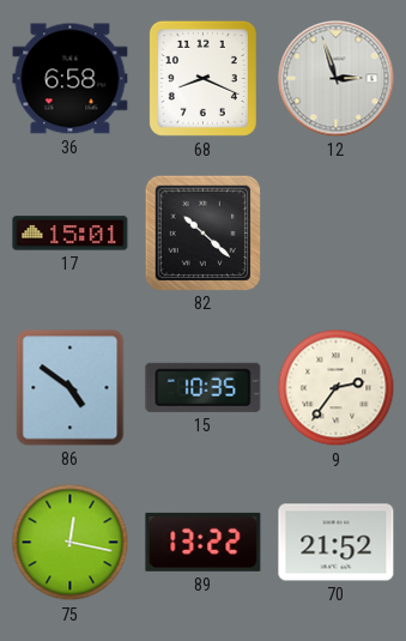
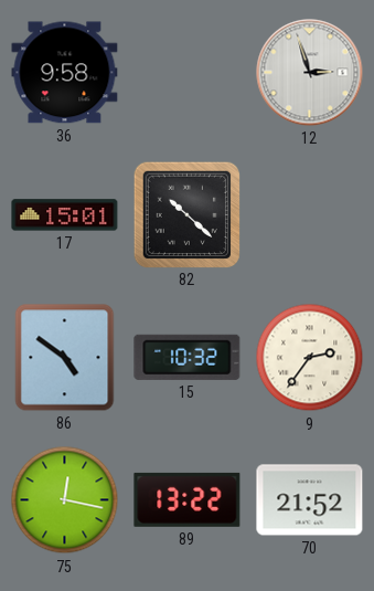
36: 6:58 -> 9:58
68: 8:19 -> none
15: 10:35 -> 10:32
